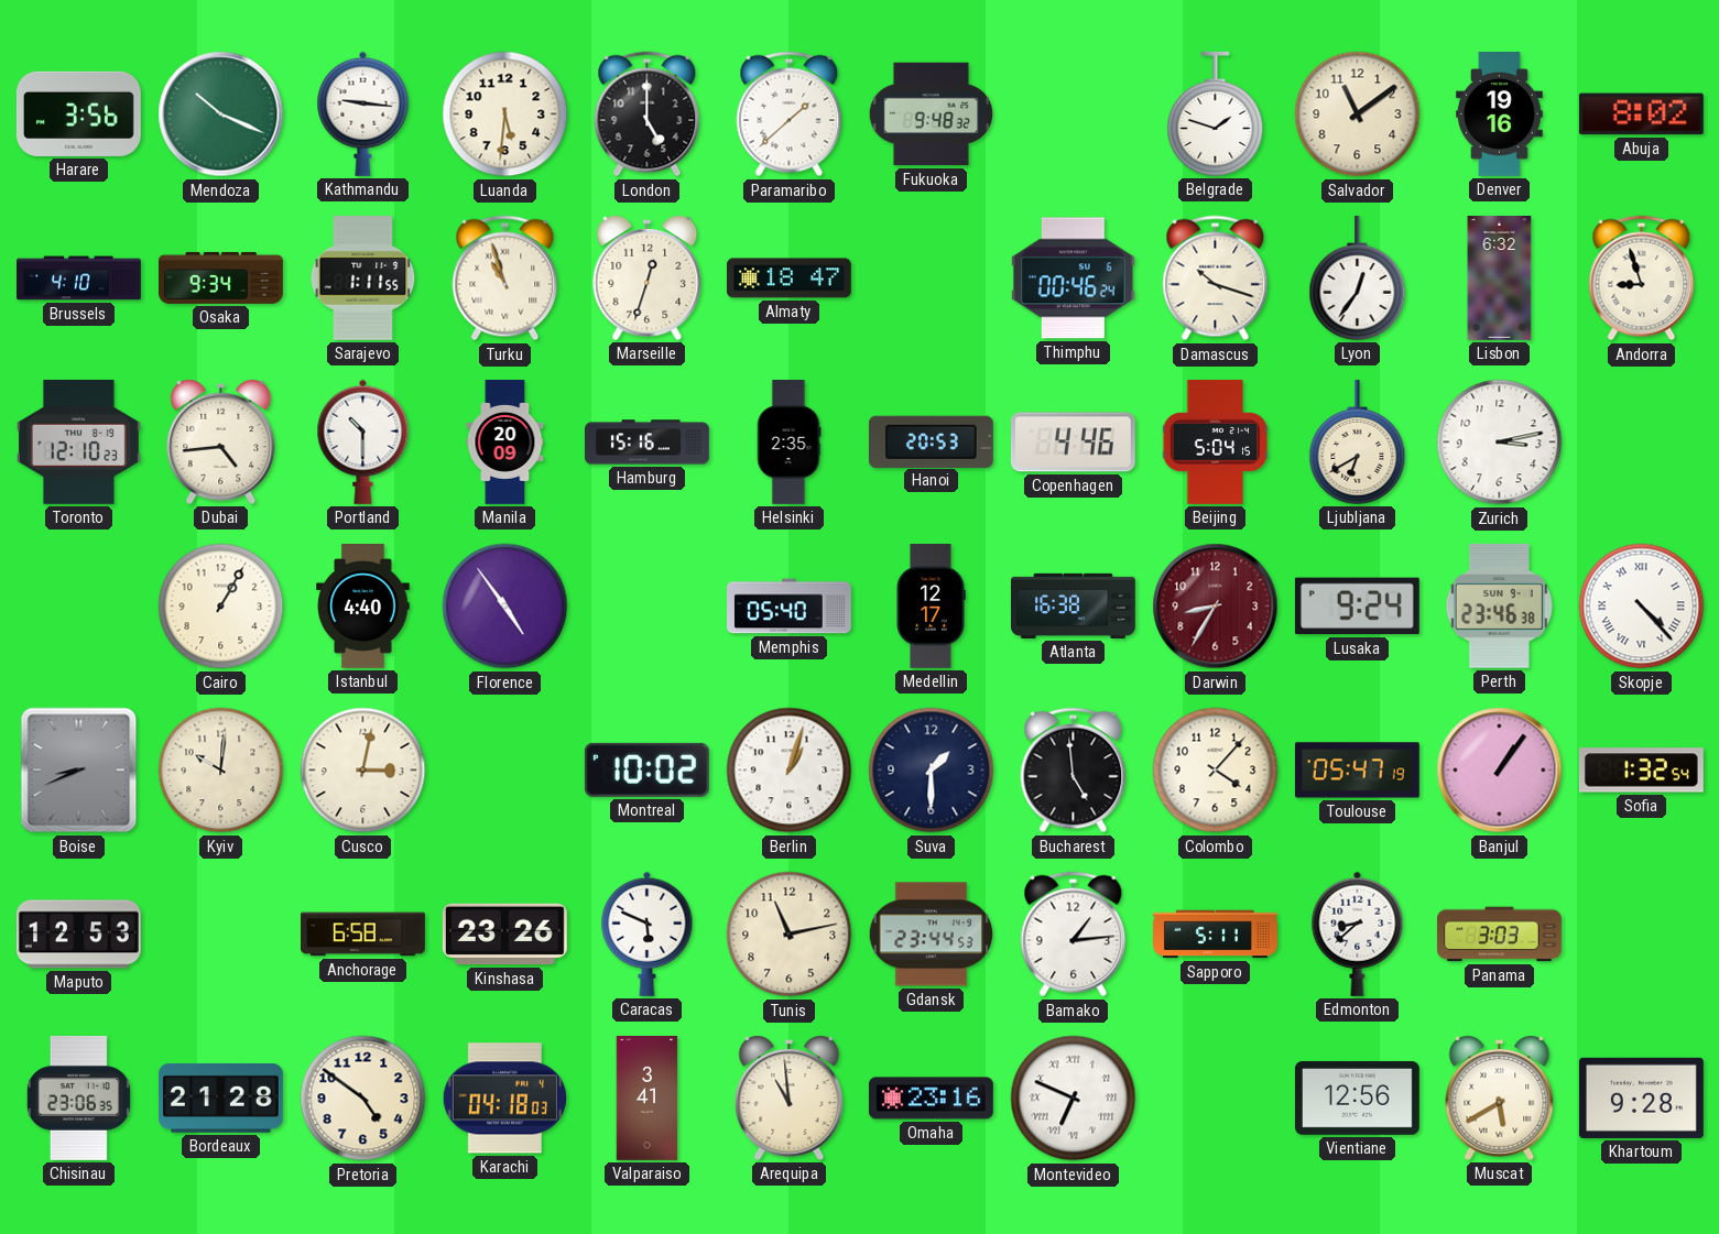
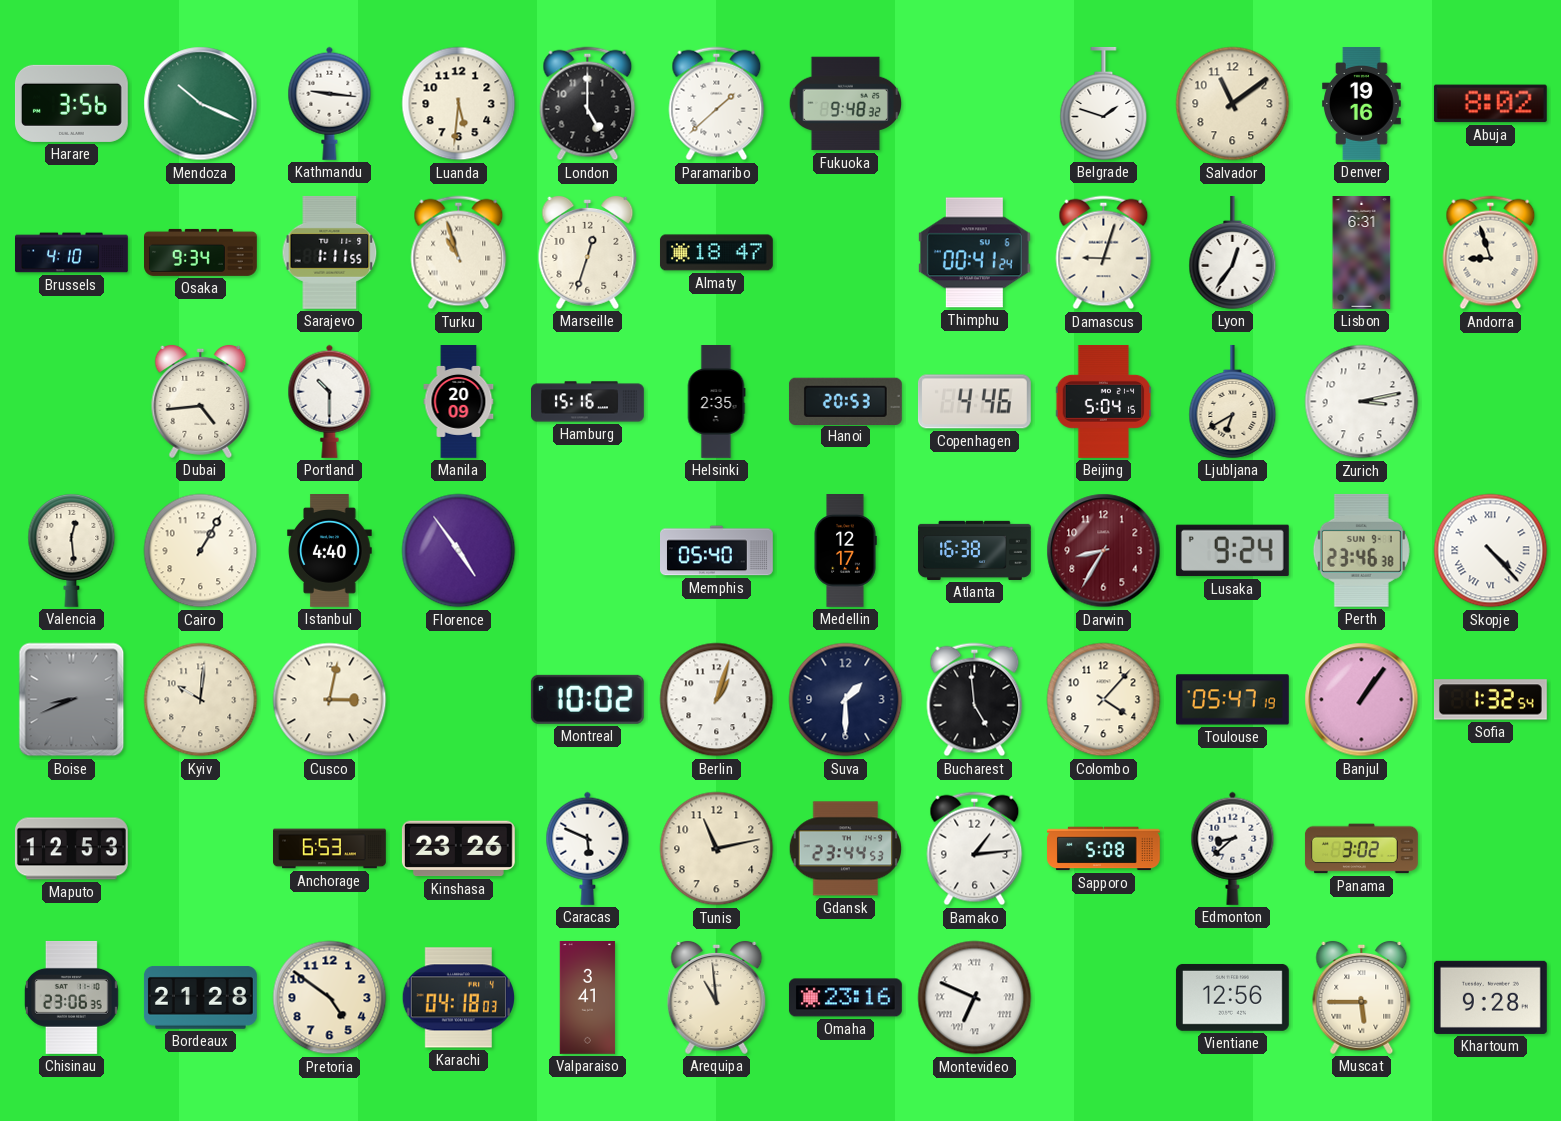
Thimphu: 00:46 -> 00:41
Damascus: 10:18 -> 9:03
Lisbon: 6:32 -> 6:31
Toronto: 12:10 -> none
Valencia: none -> 12:29
Anchorage: 6:58 -> 6:53
Sapporo: 5:11 -> 5:08
Panama: 3:03 -> 3:02
Muscat: 5:40 -> 5:45
